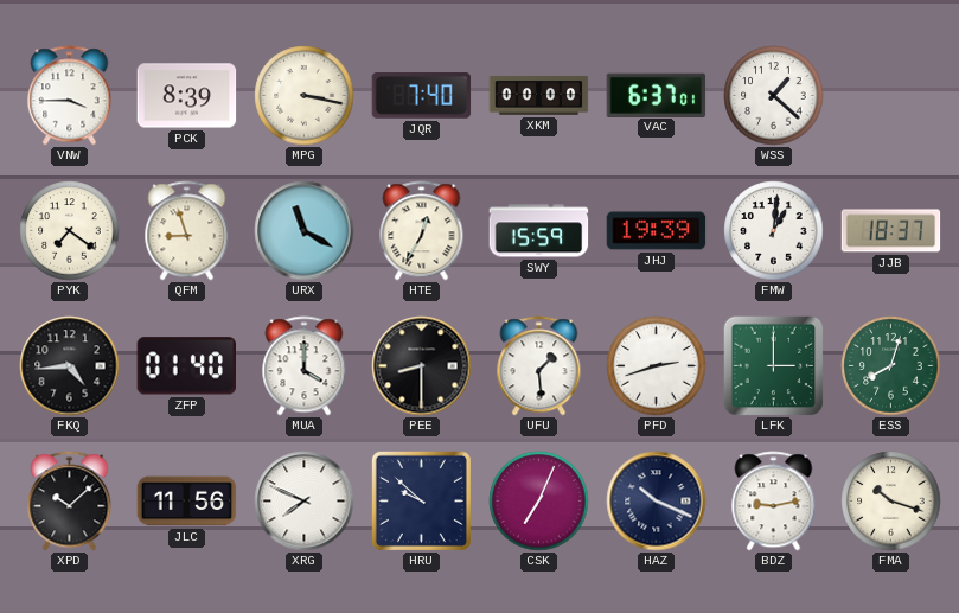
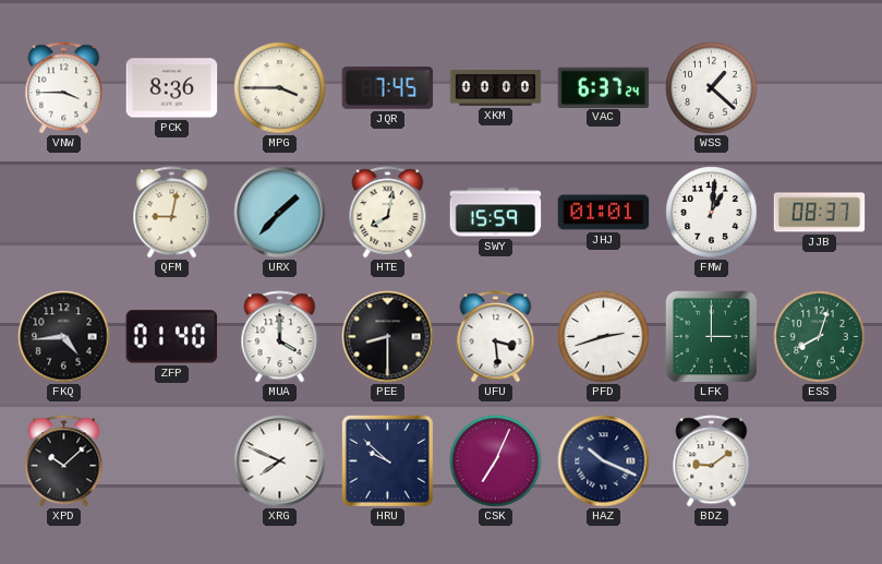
PCK: 8:39 -> 8:36
MPG: 3:17 -> 3:45
JQR: 7:40 -> 7:45
VAC: 6:37:01 -> 6:37:24
PYK: 7:21 -> none
QFM: 8:57 -> 9:02
URX: 11:20 -> 1:37
HTE: 12:35 -> 8:02
JHJ: 19:39 -> 01:01
JJB: 18:37 -> 08:37
UFU: 1:29 -> 3:29
JLC: 11:56 -> none
BDZ: 9:13 -> 9:09
FMA: 10:18 -> none
